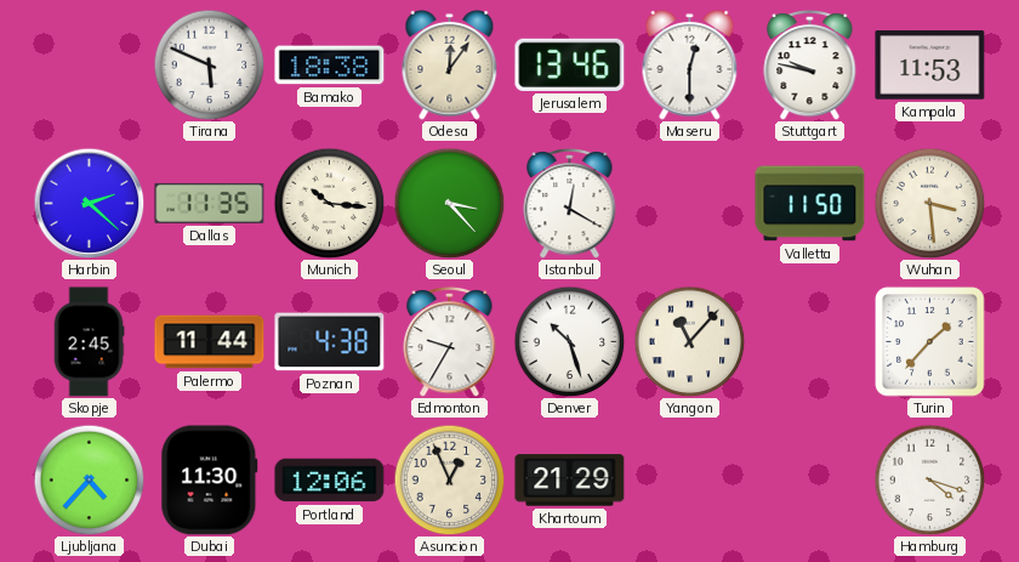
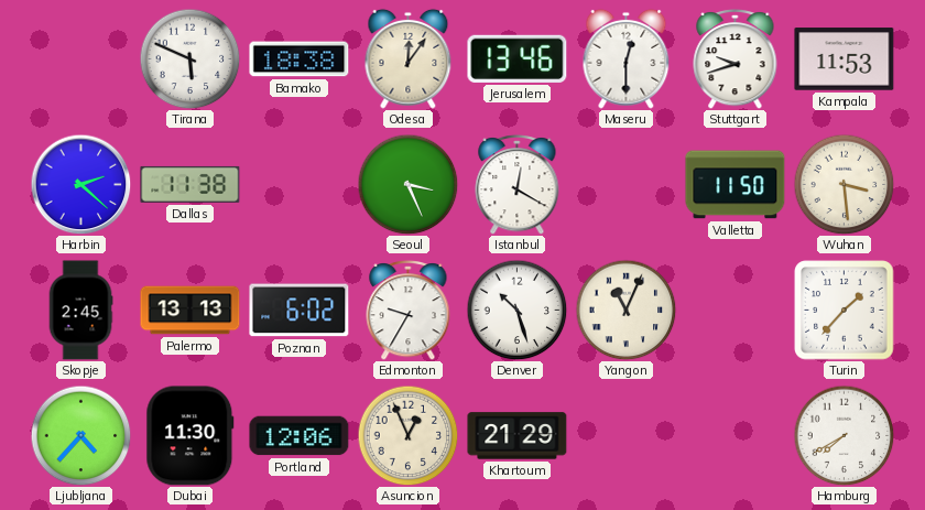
Stuttgart: 9:47 -> 9:42
Dallas: 11:35 -> 11:38
Munich: 10:16 -> none
Seoul: 3:23 -> 3:26
Palermo: 11:44 -> 13:13
Poznan: 4:38 -> 6:02
Yangon: 11:07 -> 11:04
Hamburg: 4:18 -> 7:40
